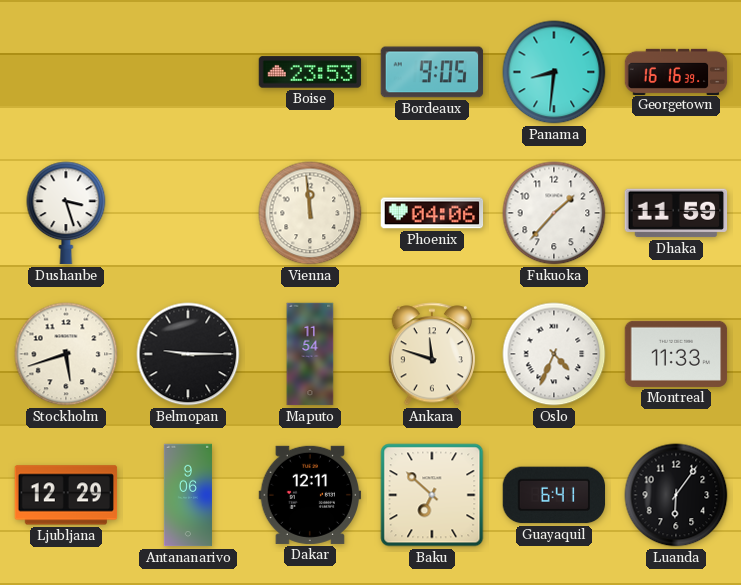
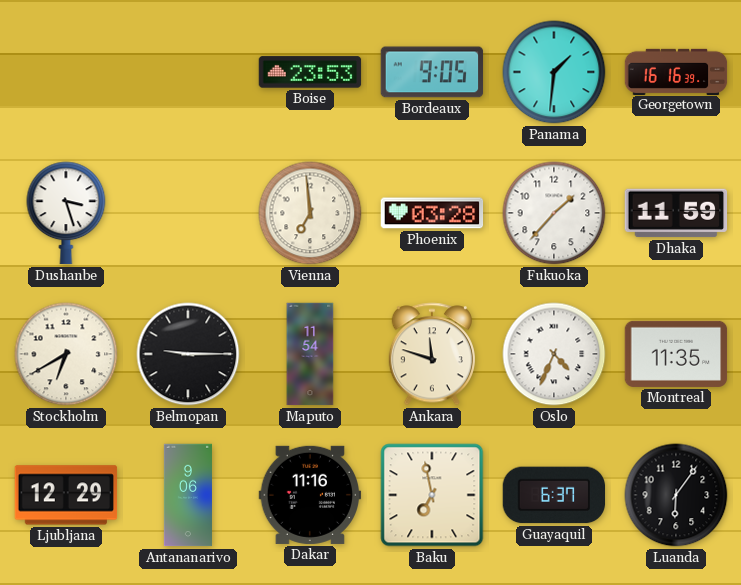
Panama: 8:31 -> 1:31
Vienna: 11:59 -> 6:59
Phoenix: 04:06 -> 03:28
Stockholm: 5:42 -> 6:40
Montreal: 11:33 -> 11:35
Dakar: 12:11 -> 11:16
Baku: 6:52 -> 6:58
Guayaquil: 6:41 -> 6:37
